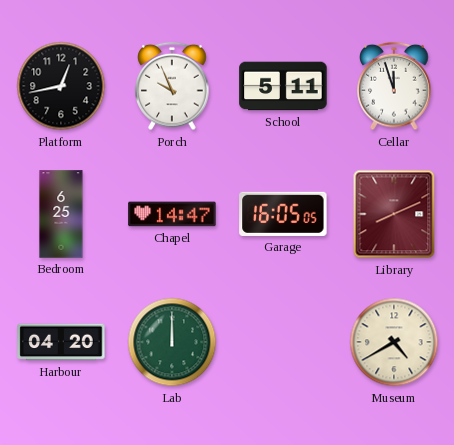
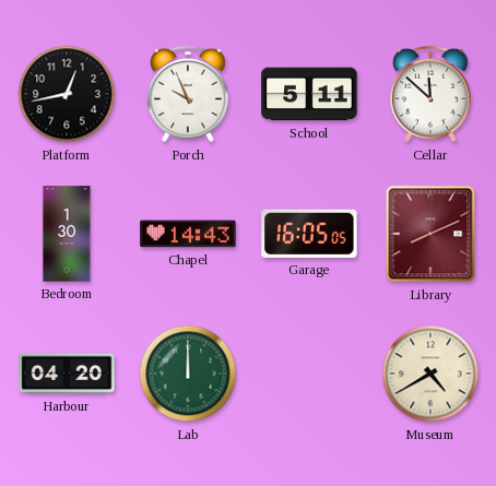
Cellar: 11:57 -> 11:52
Bedroom: 6:25 -> 1:30
Chapel: 14:47 -> 14:43
